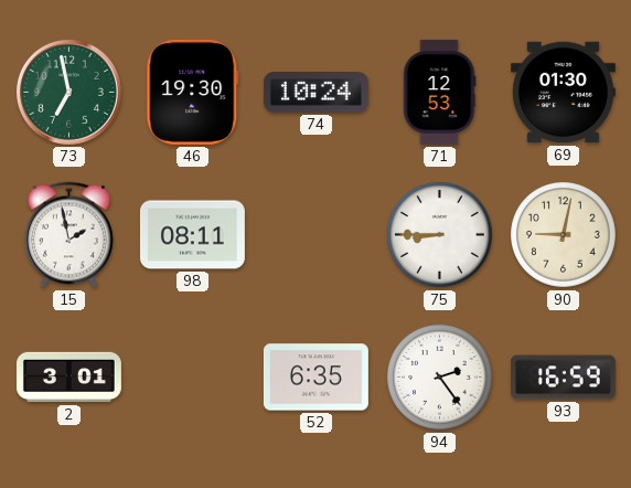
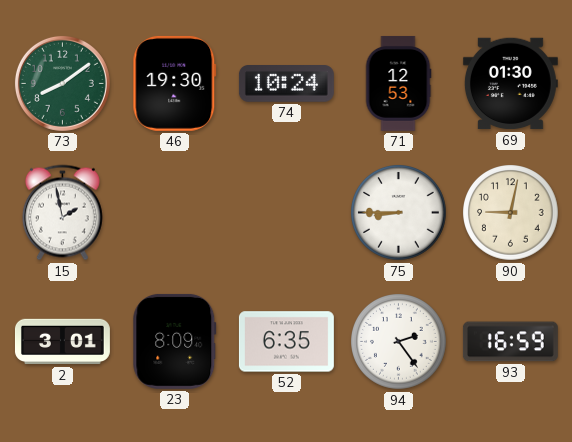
73: 6:58 -> 8:09
98: 08:11 -> none
23: none -> 8:09
